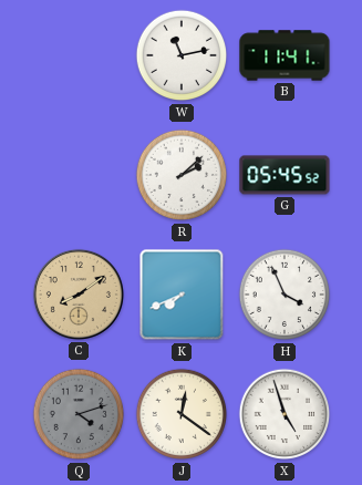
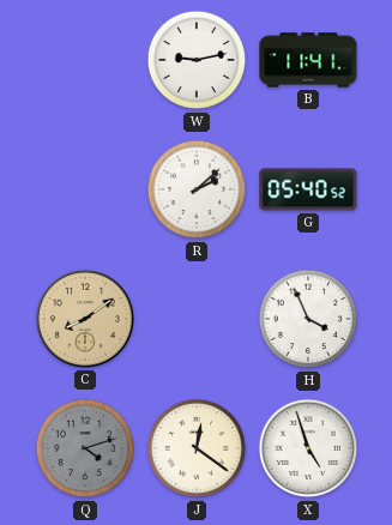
W: 11:13 -> 9:13
G: 05:45 -> 05:40
K: 7:41 -> none
